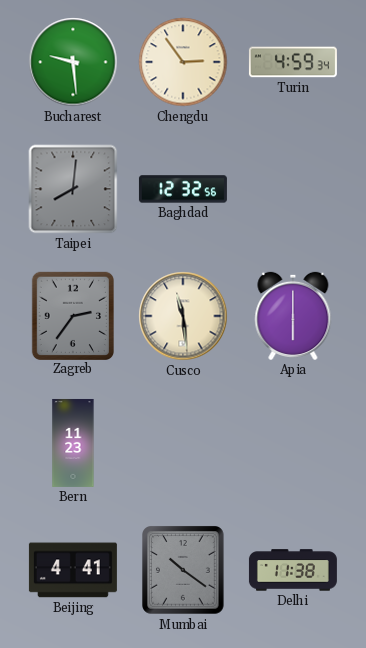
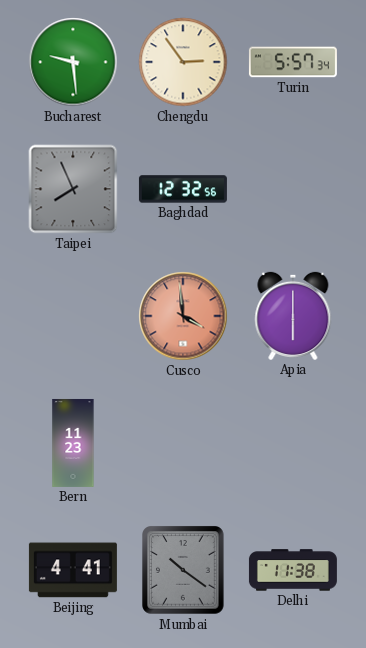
Turin: 4:59 -> 5:57
Taipei: 8:01 -> 7:56
Zagreb: 2:36 -> none
Cusco: 11:29 -> 3:59
Cusco dial: cream -> salmon
